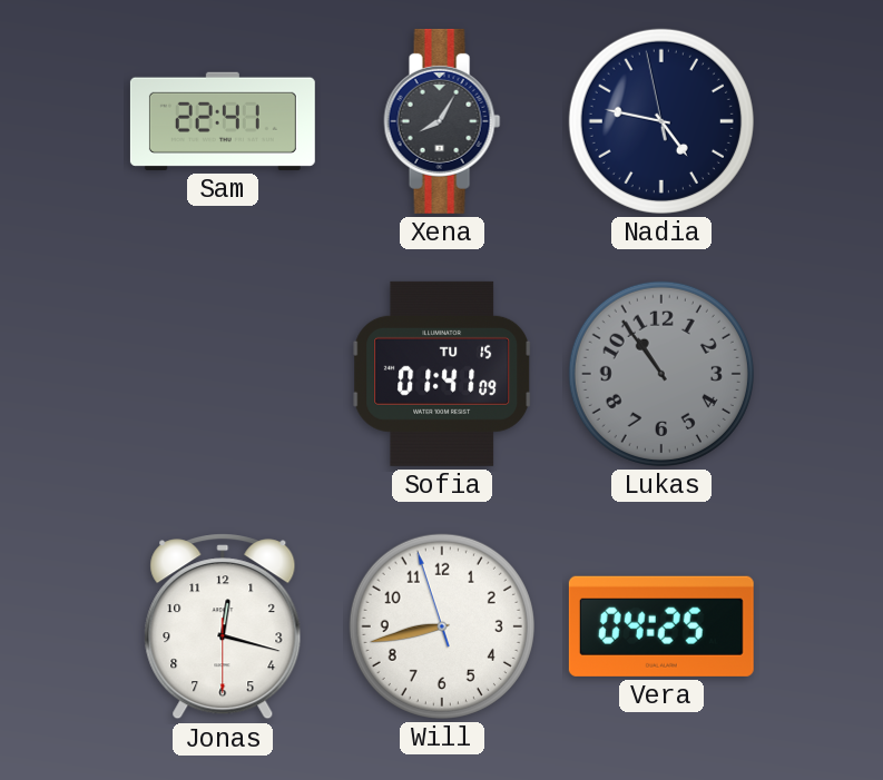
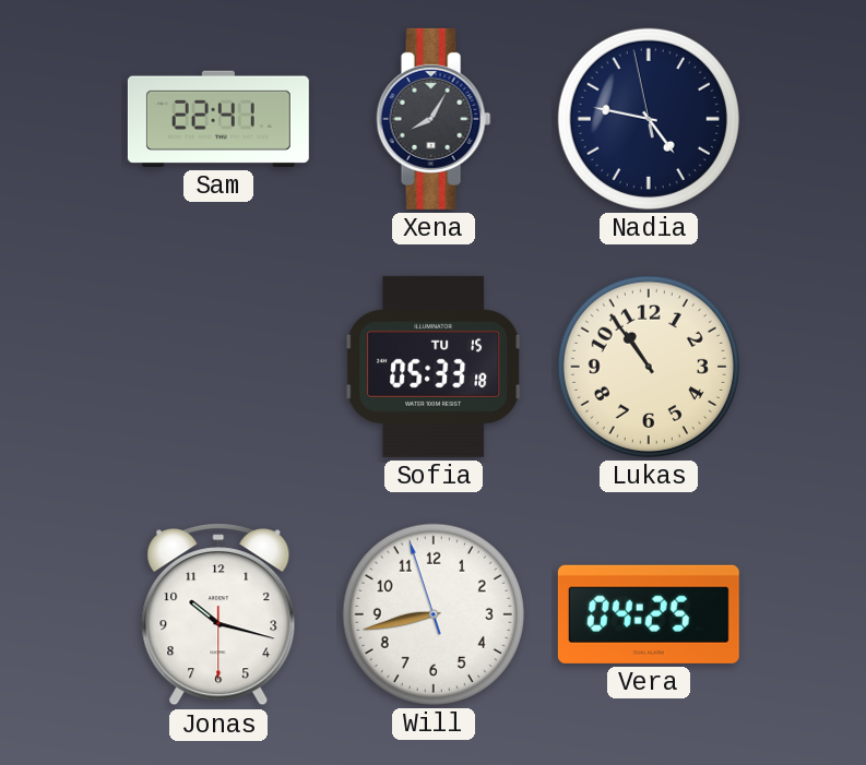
Sofia: 01:41 -> 05:33
Lukas dial: grey -> cream
Jonas: 12:17 -> 10:17
